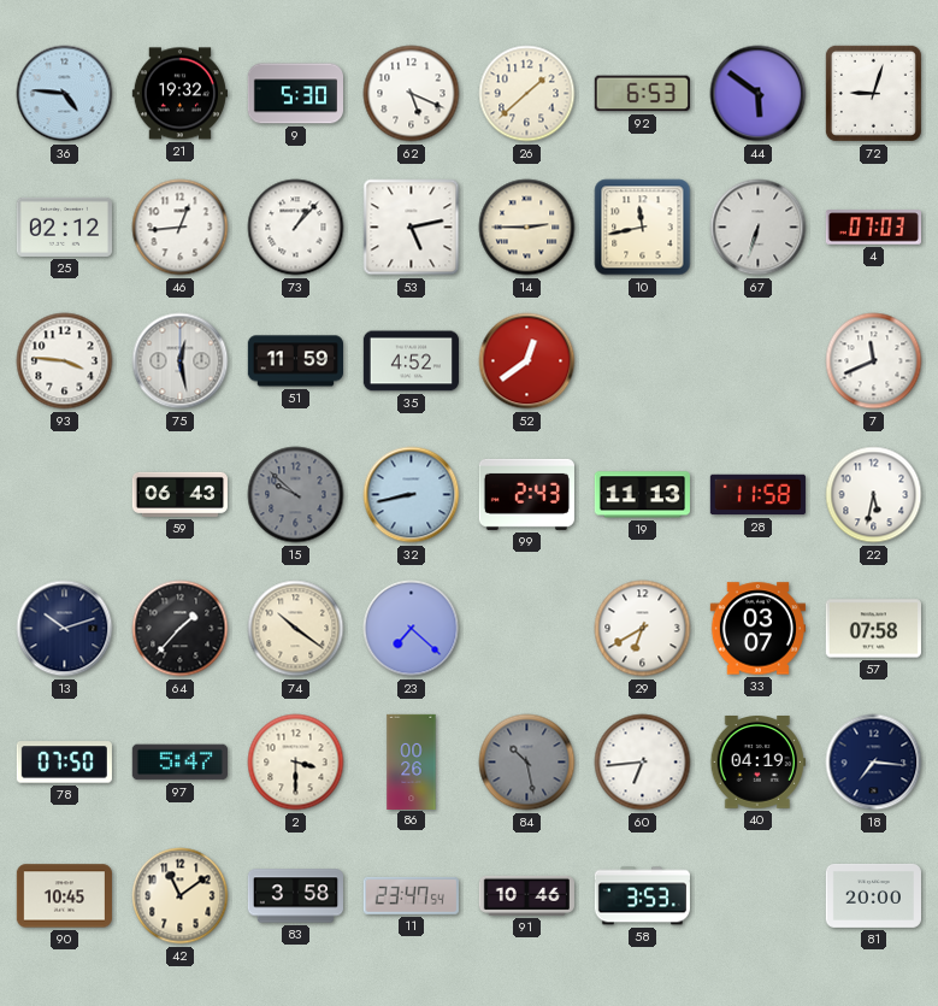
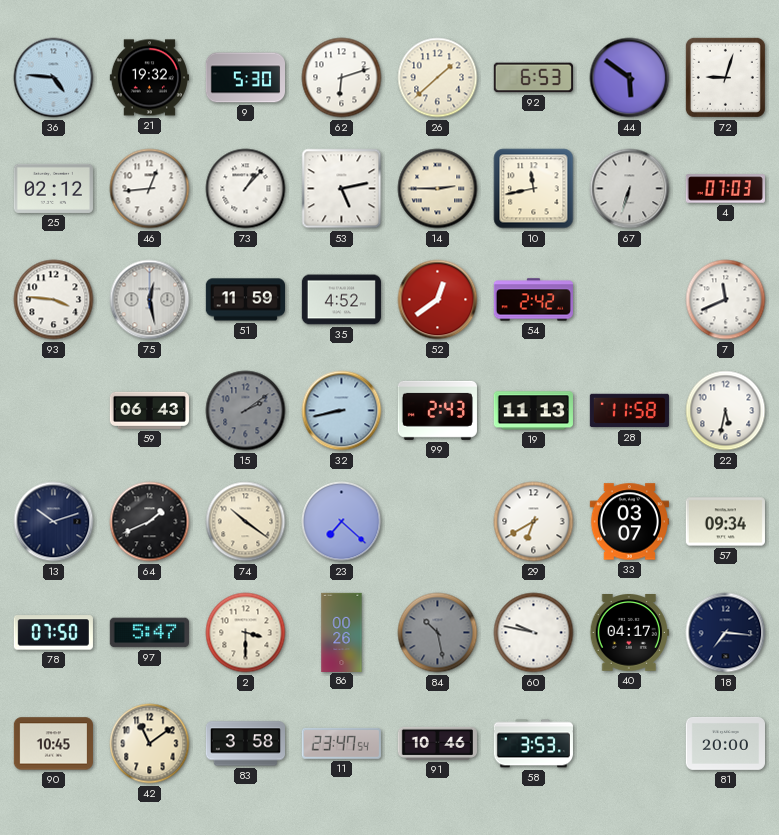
62: 5:19 -> 6:12
54: none -> 2:42
15: 9:52 -> 2:09
64: 1:37 -> 1:41
57: 07:58 -> 09:34
60: 6:44 -> 9:47
40: 04:19 -> 04:17
